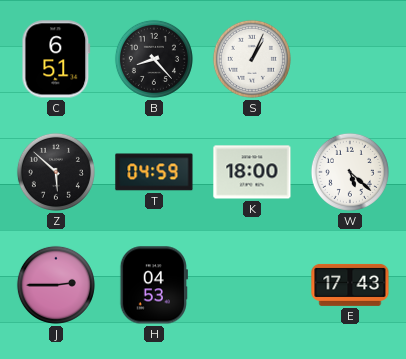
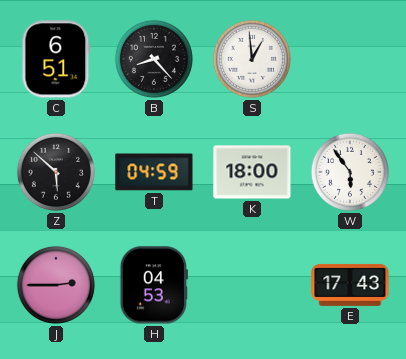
S: 1:04 -> 12:59
W: 5:22 -> 5:54
